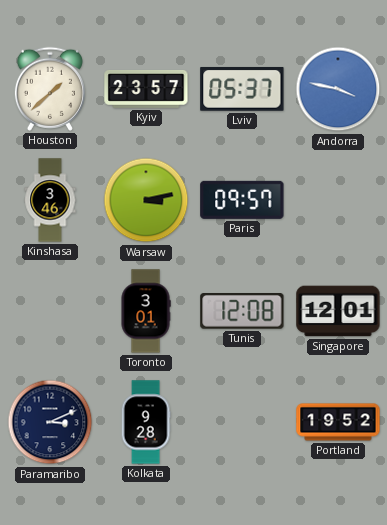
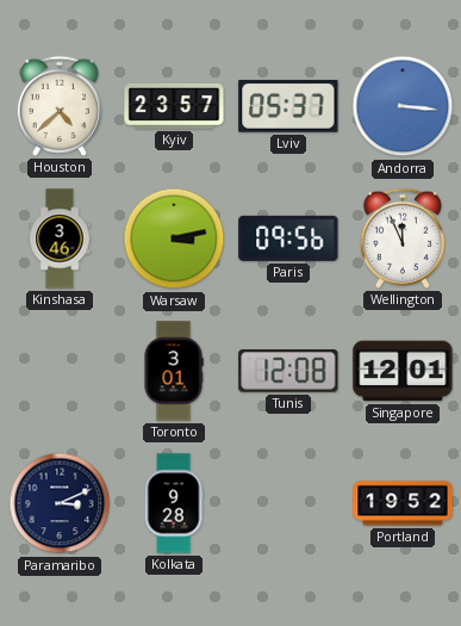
Houston: 1:38 -> 4:38
Andorra: 3:47 -> 3:16
Paris: 09:57 -> 09:56
Wellington: none -> 11:56
